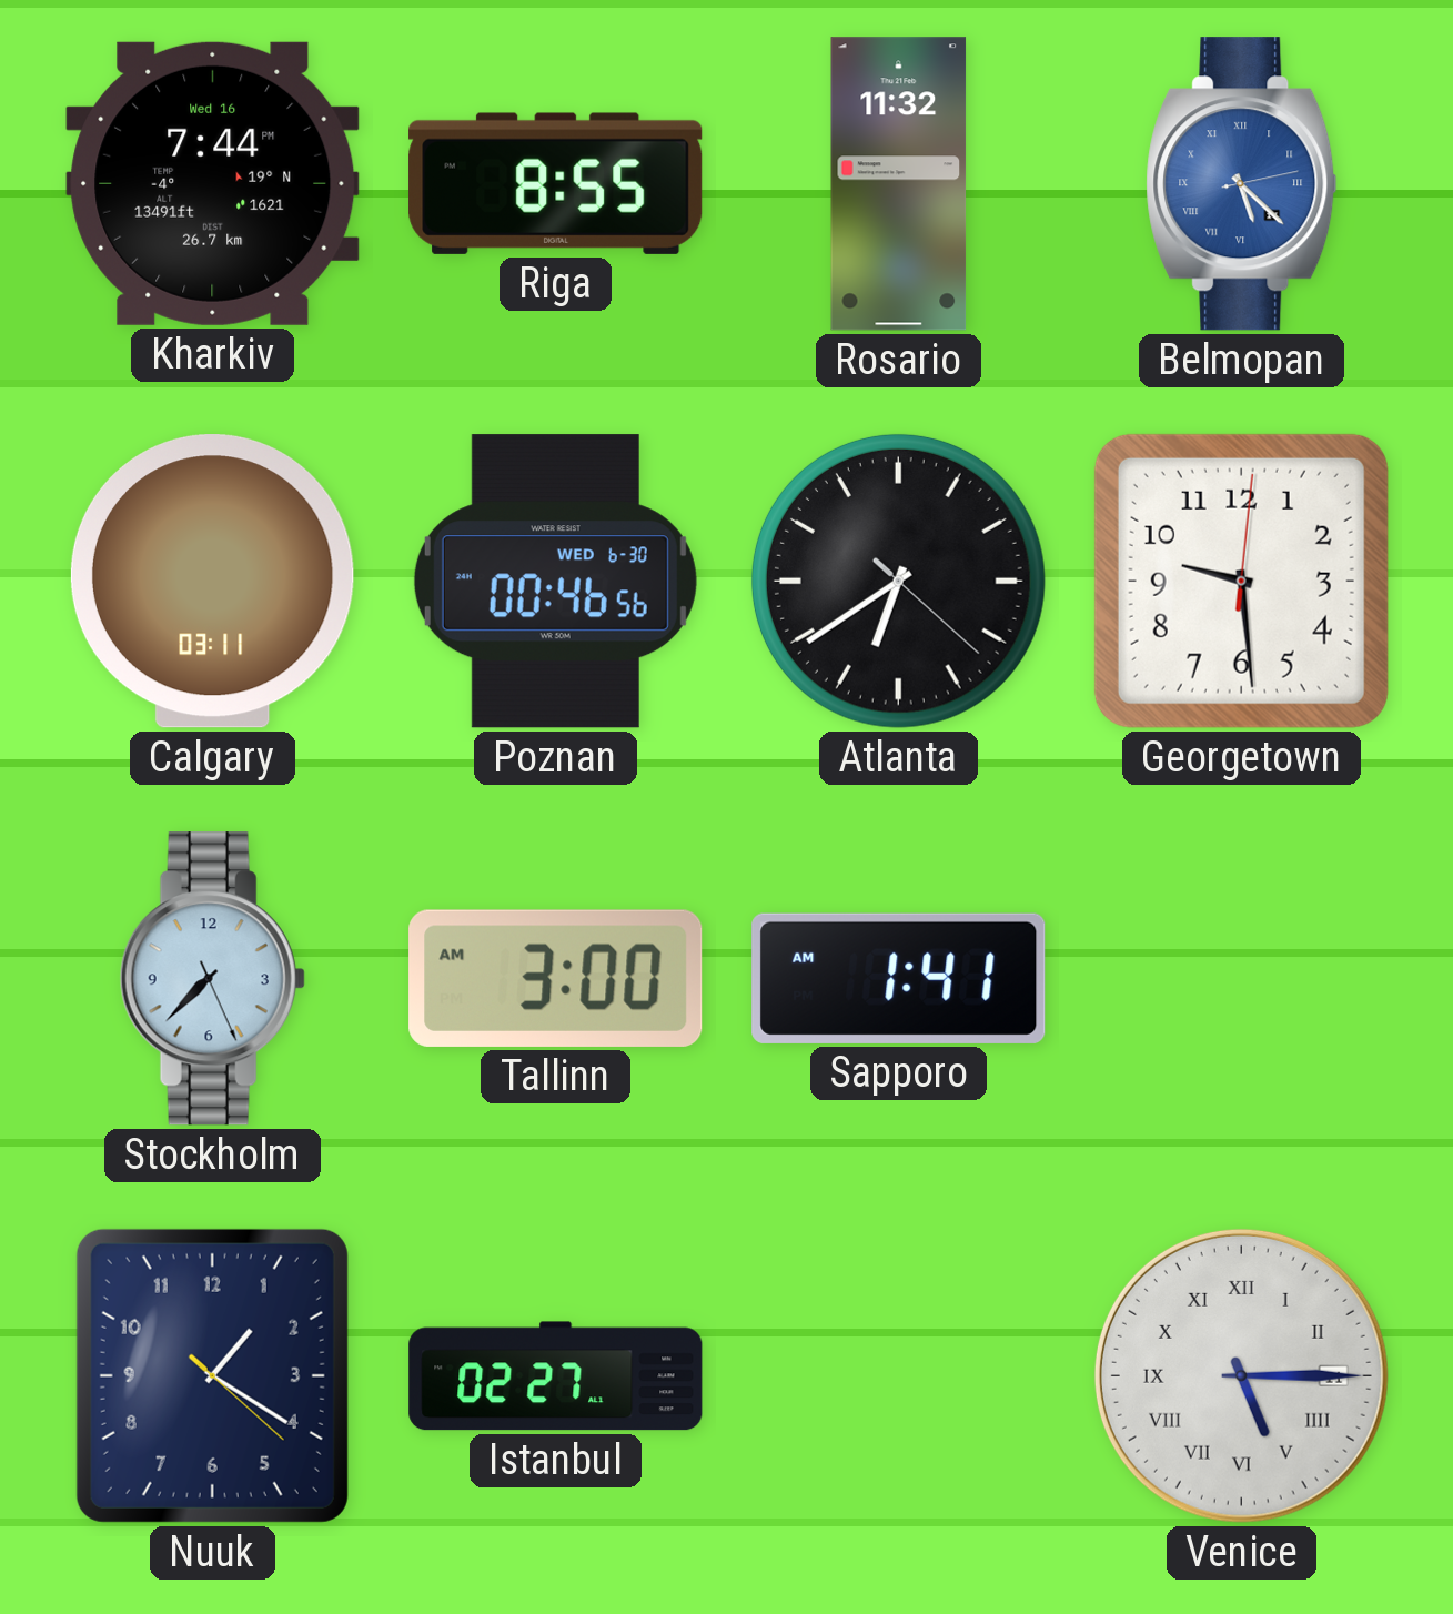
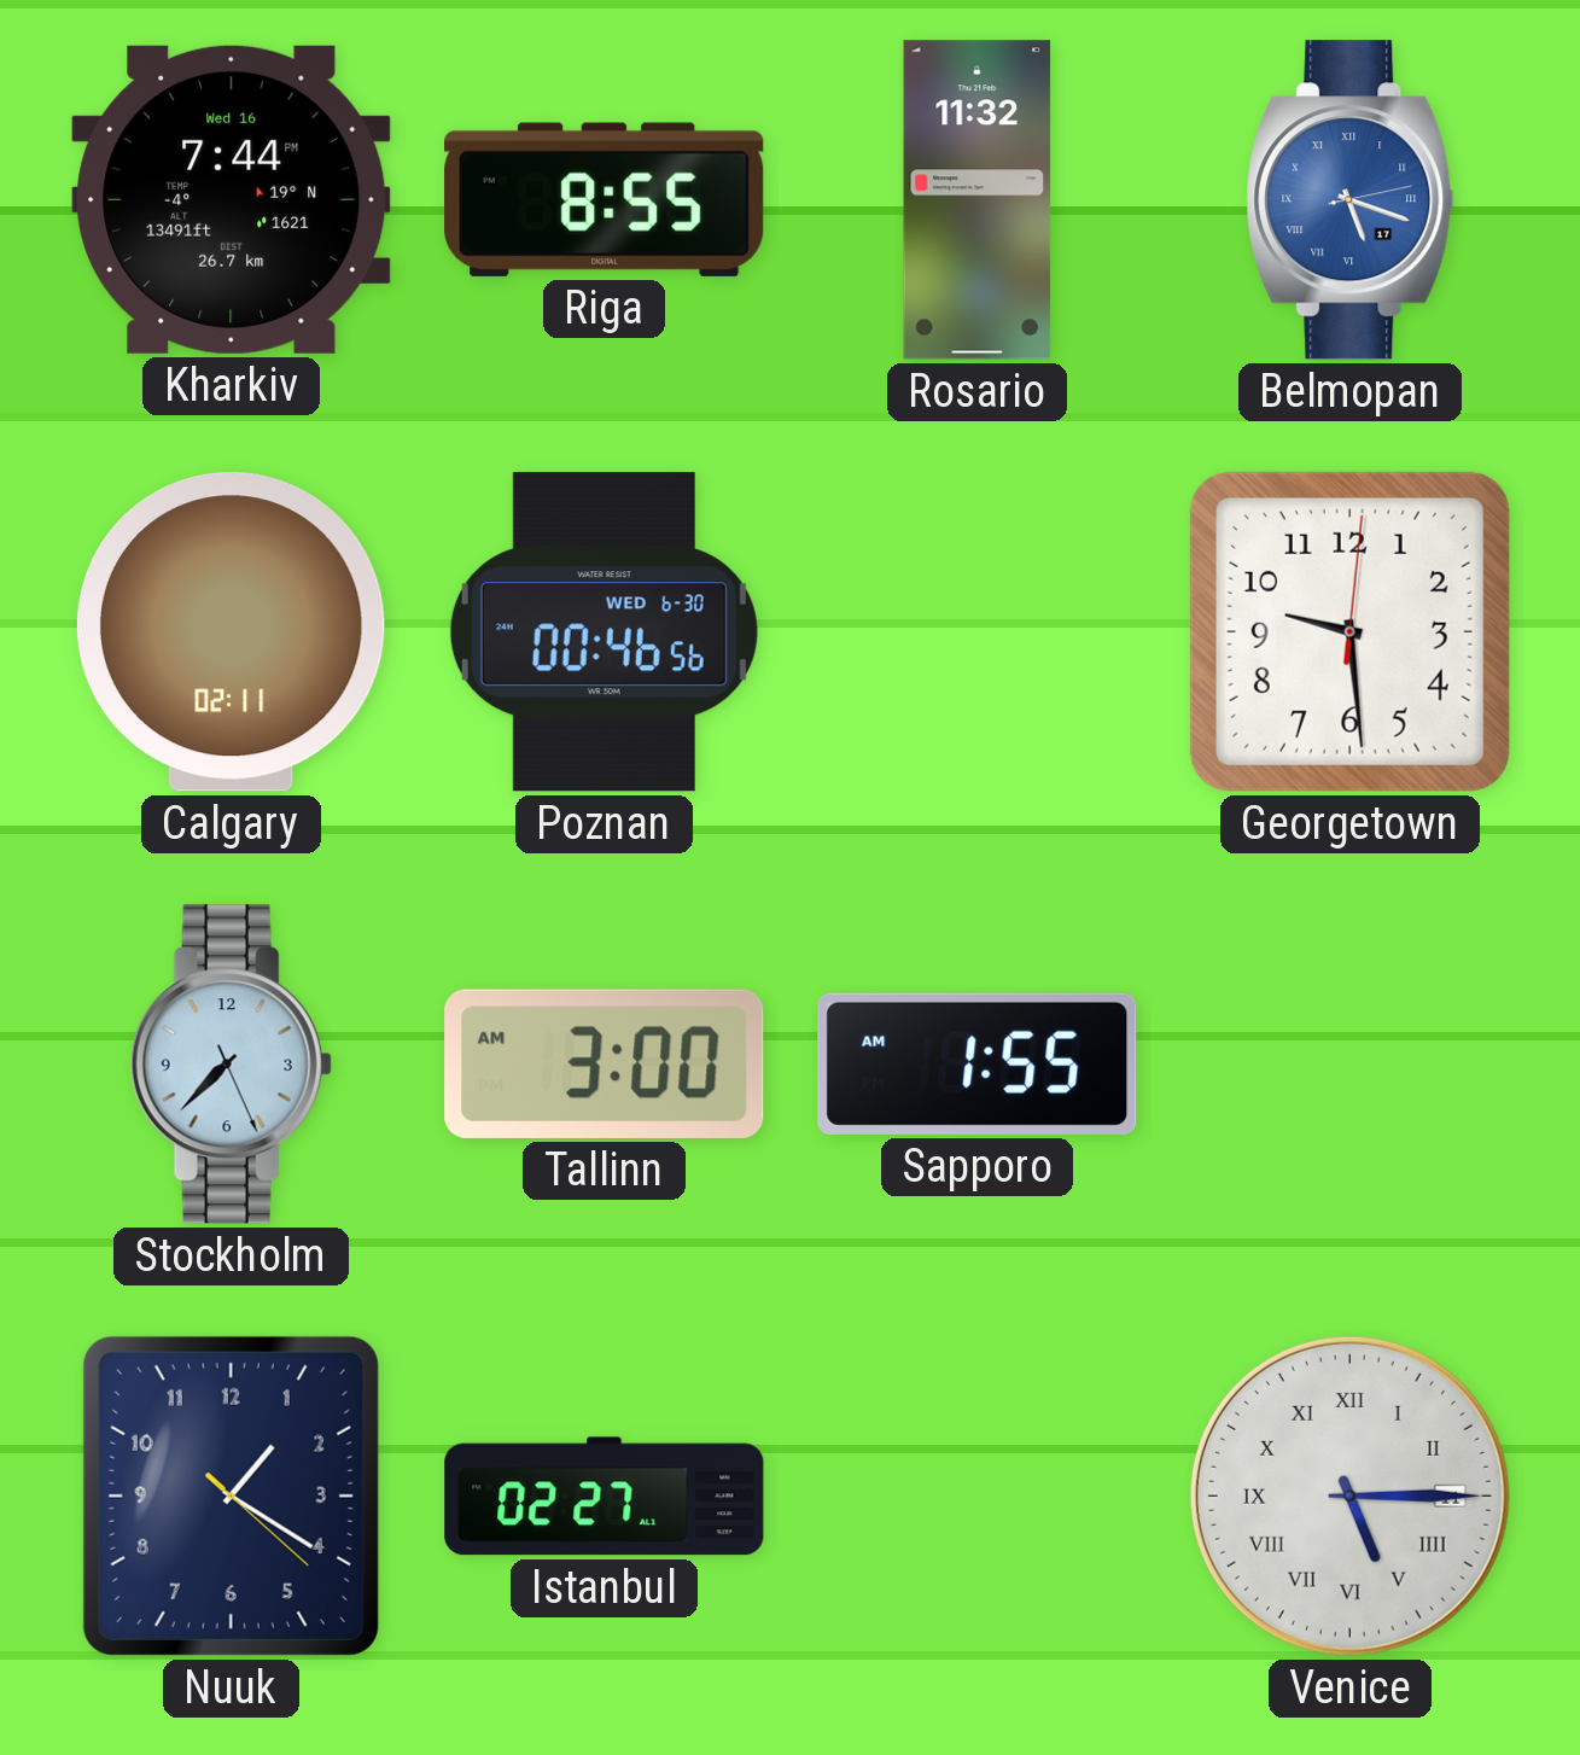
Belmopan: 5:22 -> 5:18
Calgary: 03:11 -> 02:11
Atlanta: 6:39 -> none
Sapporo: 1:41 -> 1:55
